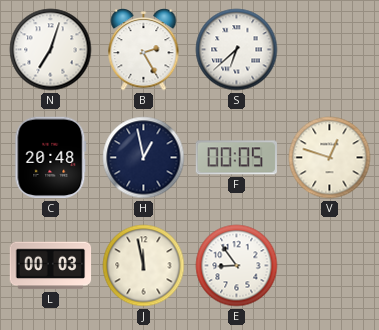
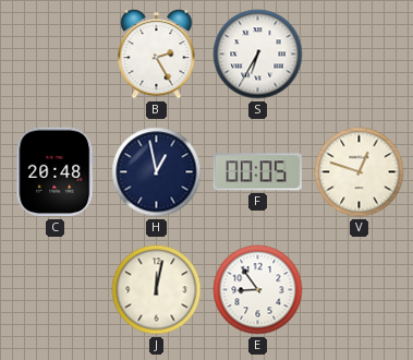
N: 7:03 -> none
S: 6:38 -> 6:35
L: 00:03 -> none
J: 11:58 -> 12:02
